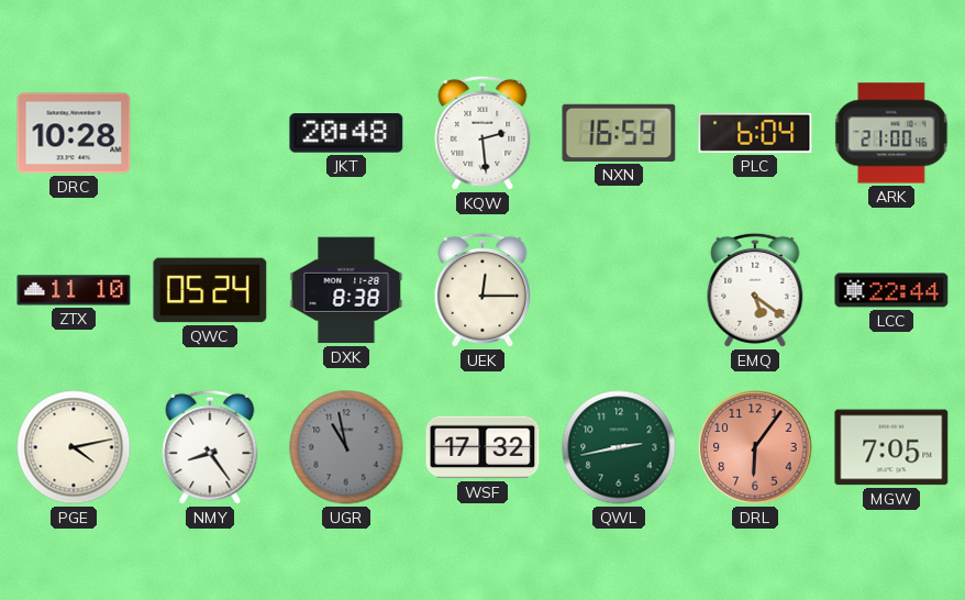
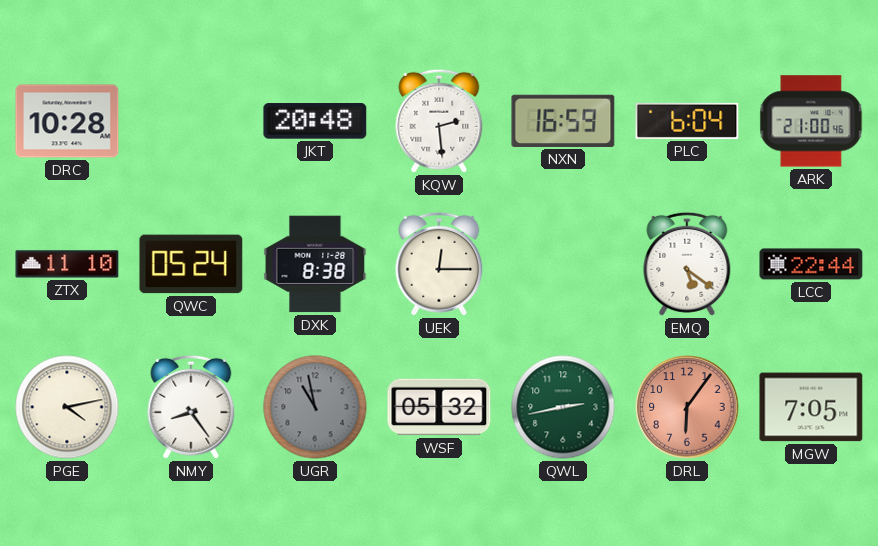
WSF: 17:32 -> 05:32
